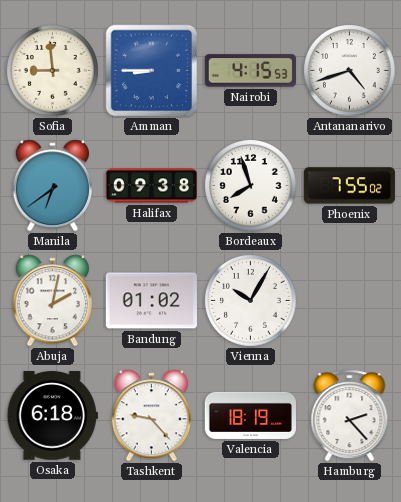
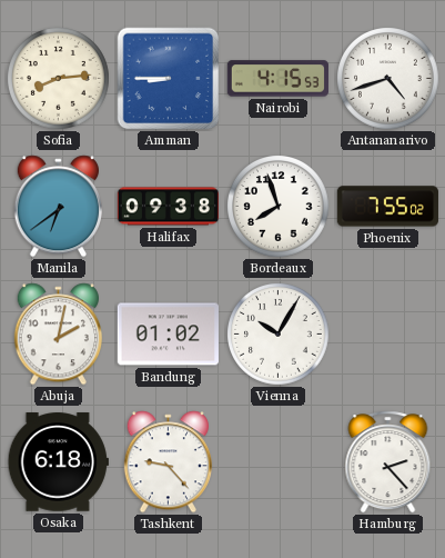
Sofia: 8:59 -> 8:14
Valencia: 18:19 -> none
